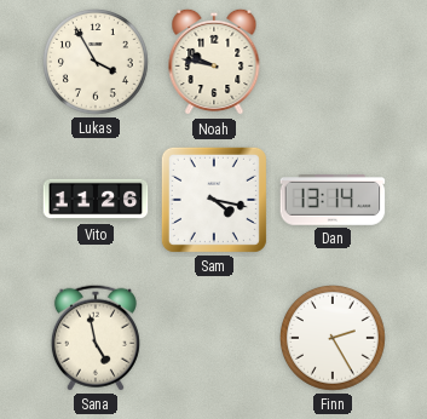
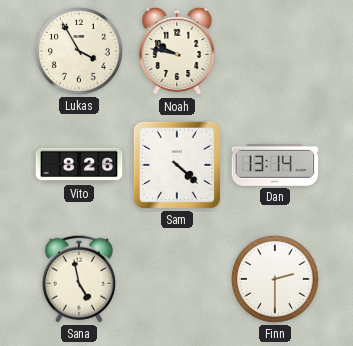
Vito: 11:26 -> 8:26
Sam: 4:17 -> 4:22
Finn: 2:25 -> 2:30
